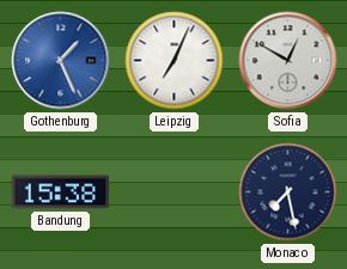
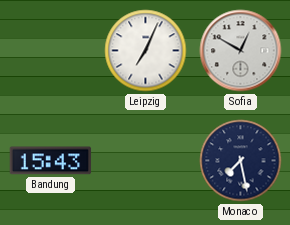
Gothenburg: 1:26 -> none
Bandung: 15:38 -> 15:43
